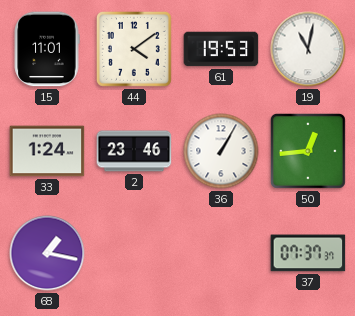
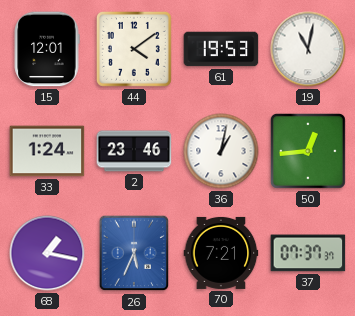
15: 11:01 -> 12:01
36: 1:05 -> 1:02
26: none -> 5:34
70: none -> 7:21
